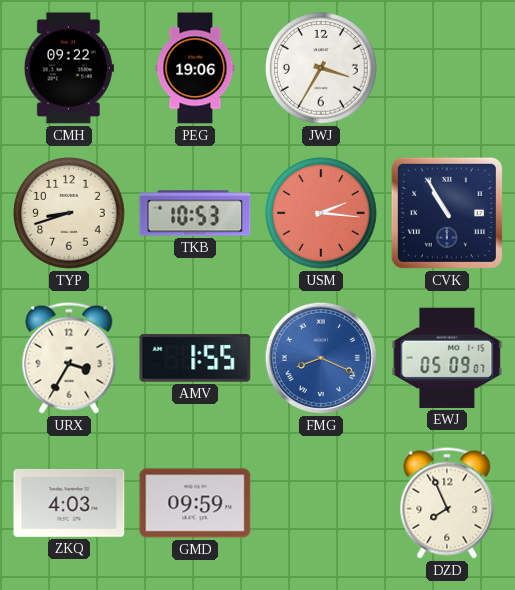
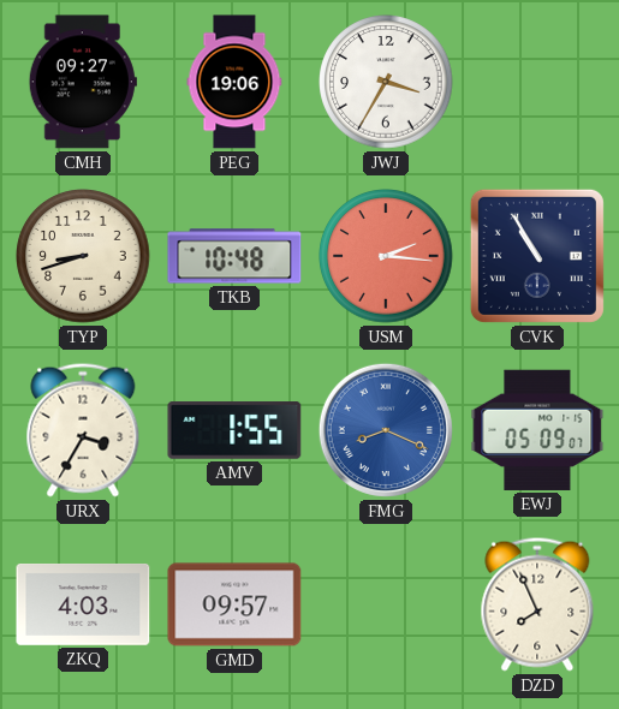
CMH: 09:22 -> 09:27
TKB: 10:53 -> 10:48
GMD: 09:59 -> 09:57
